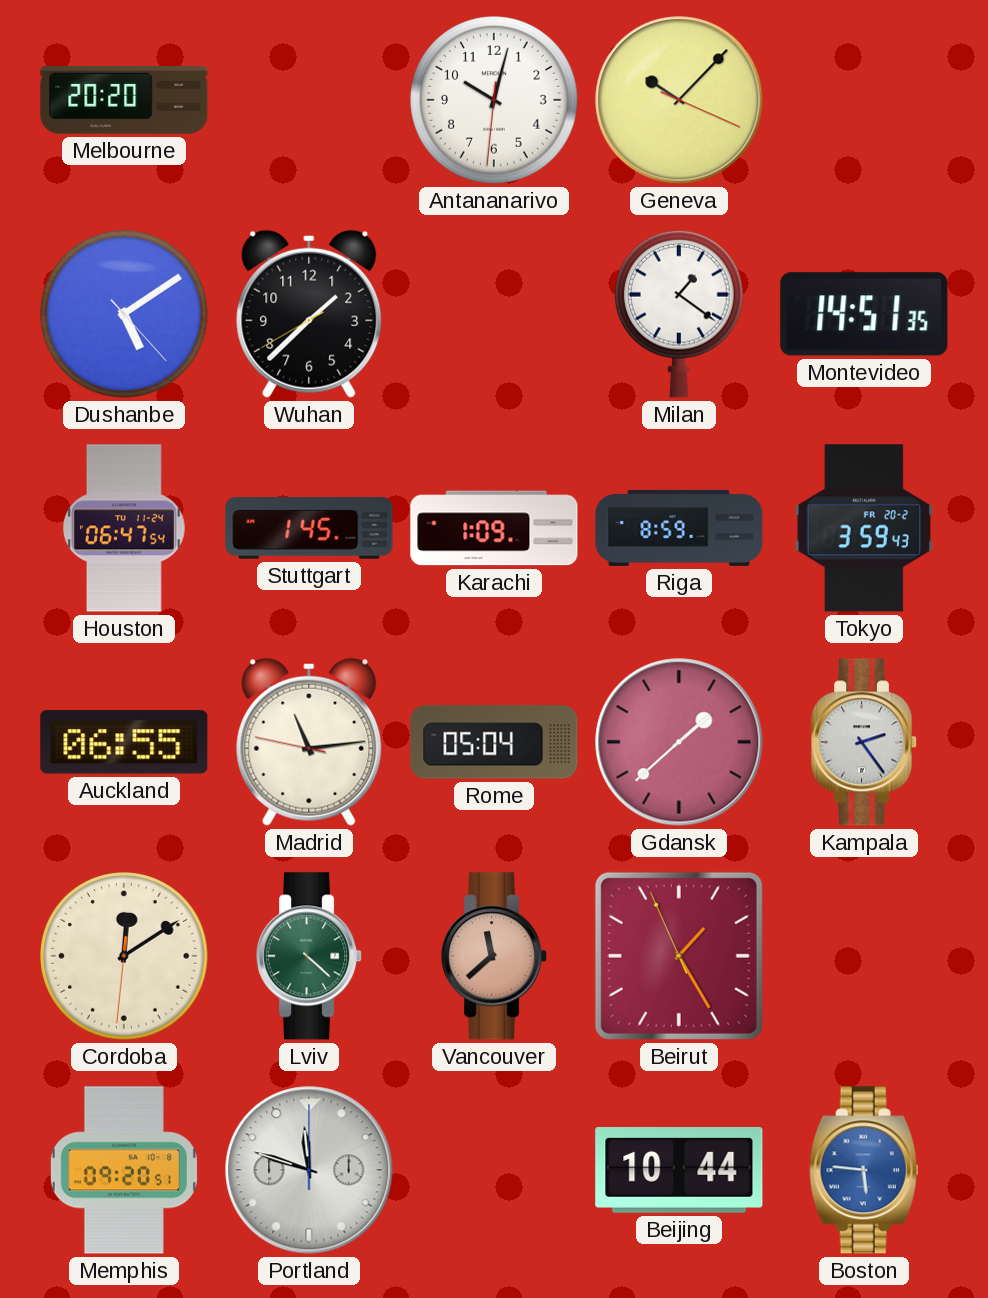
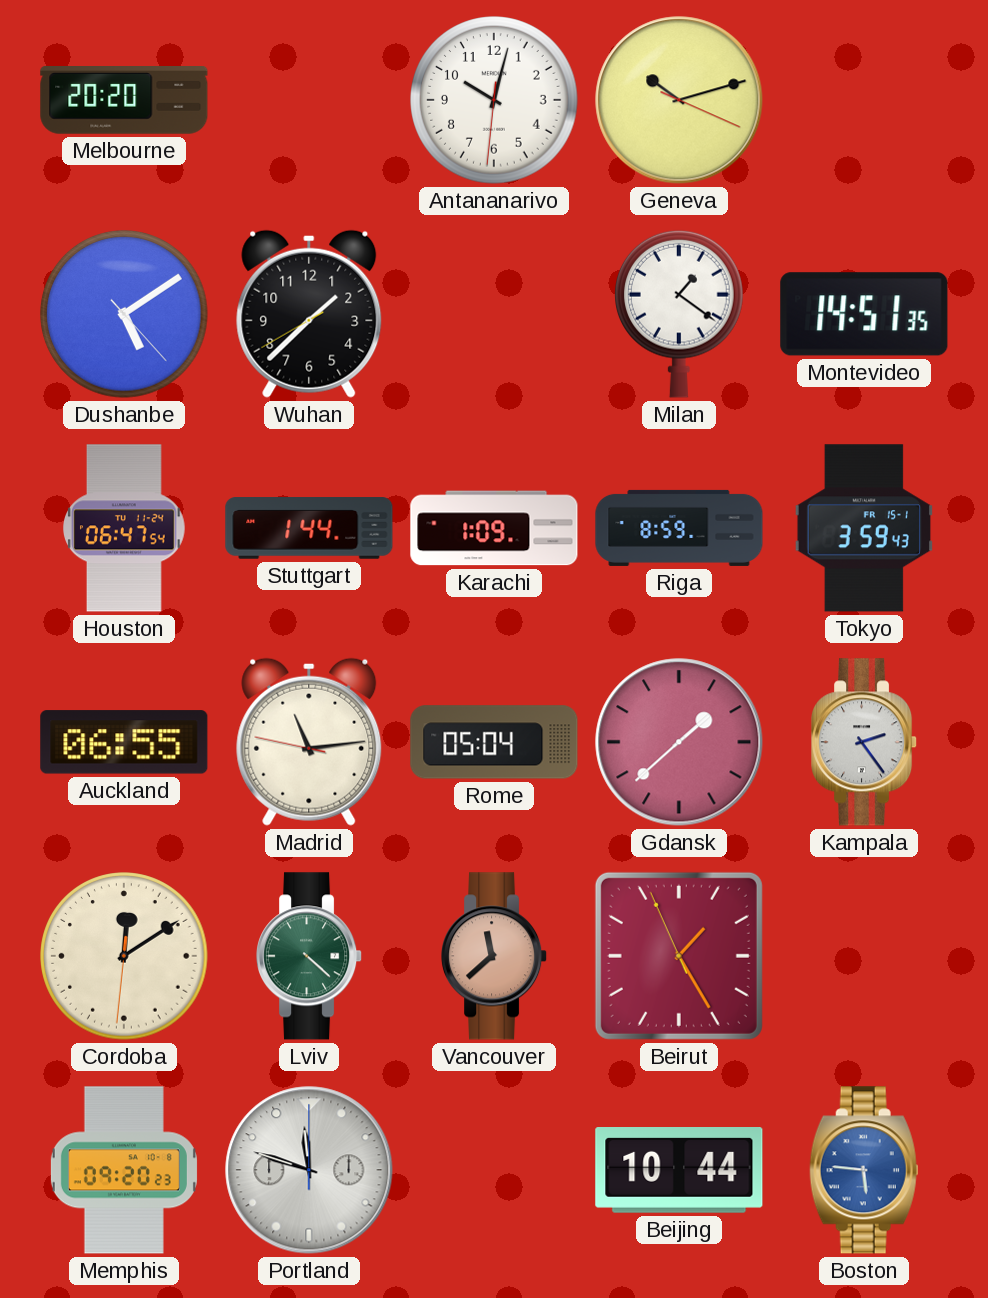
Geneva: 10:07 -> 10:12
Stuttgart: 1:45 -> 1:44
Tokyo date: FR 20-2 -> FR 15-1
Memphis: 09:20:51 -> 09:20:23
